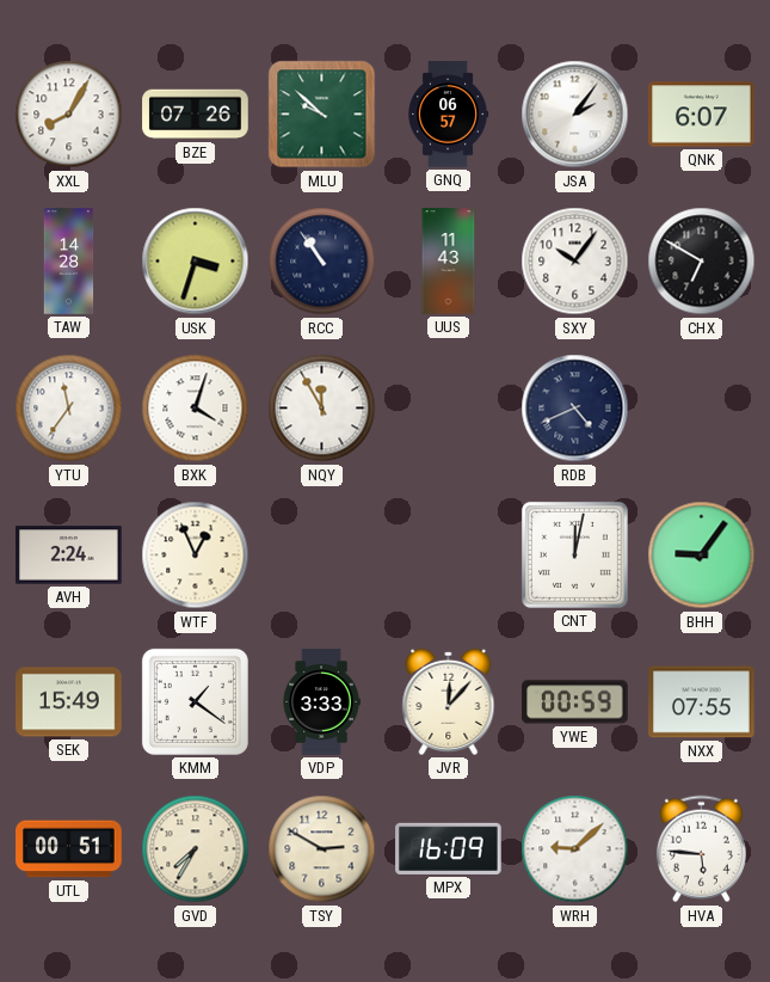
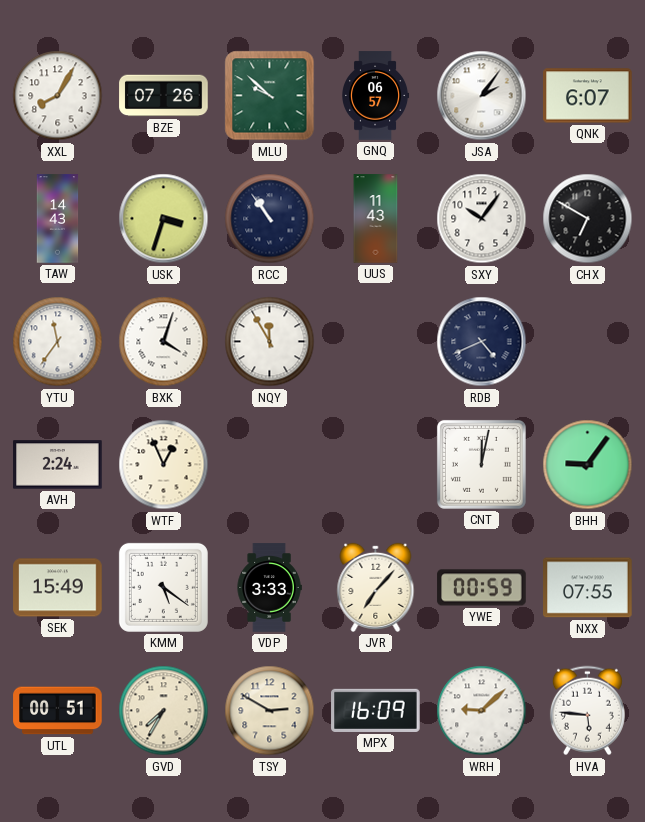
TAW: 14:28 -> 14:43
KMM: 1:21 -> 5:21
JVR: 12:07 -> 7:07
